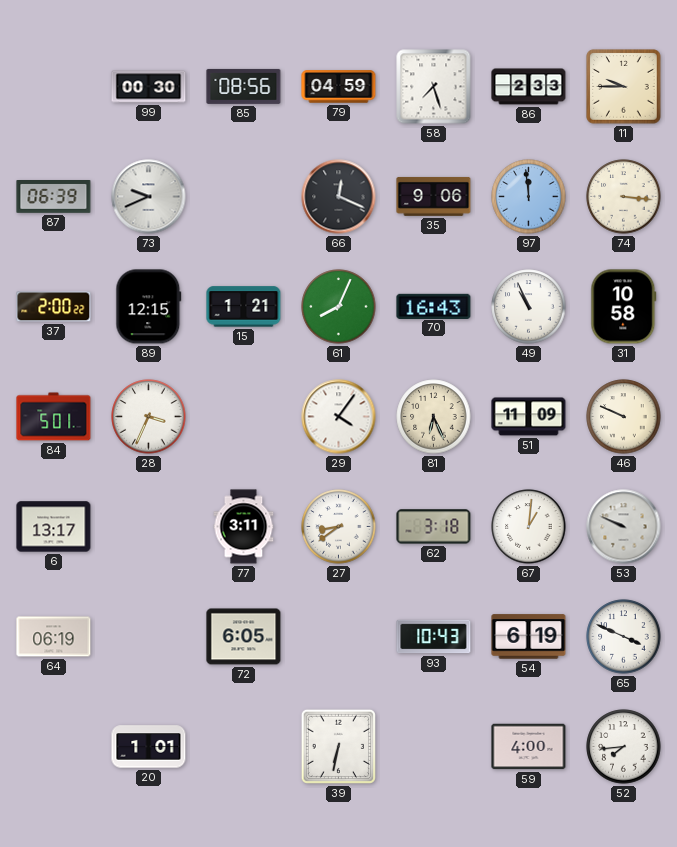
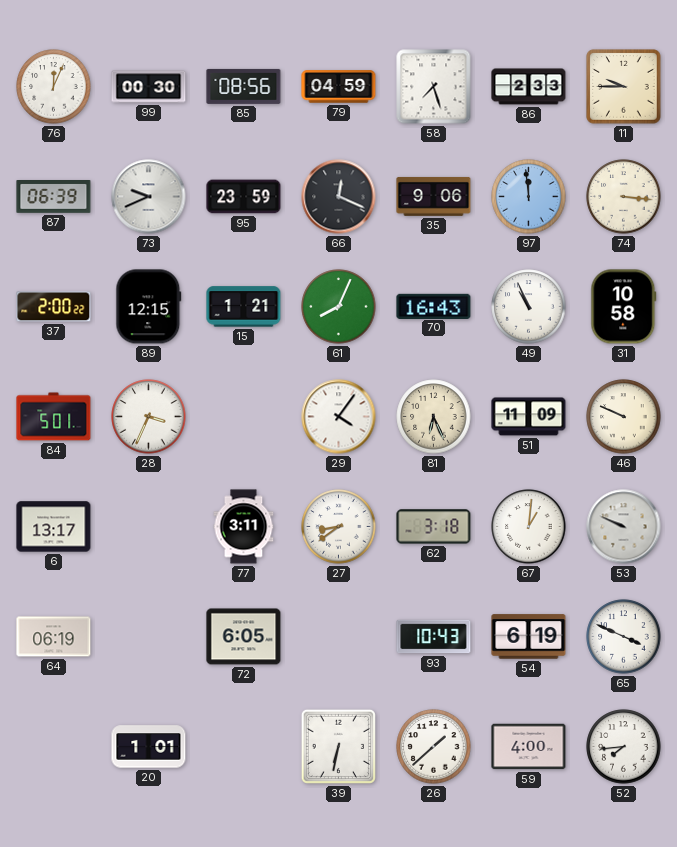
76: none -> 12:04
95: none -> 23:59
26: none -> 1:38
